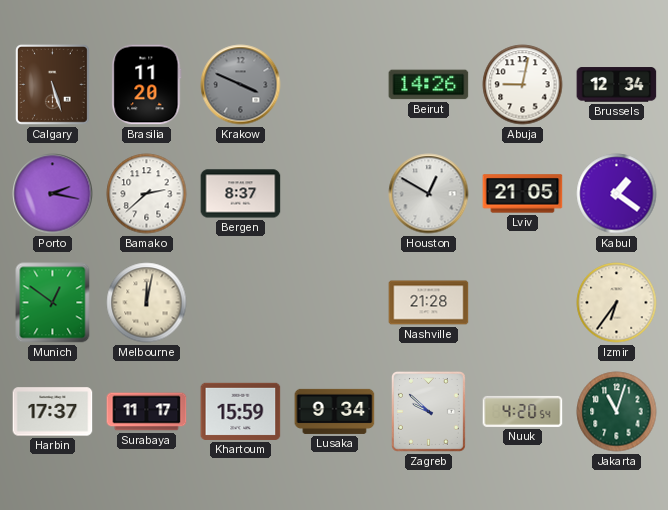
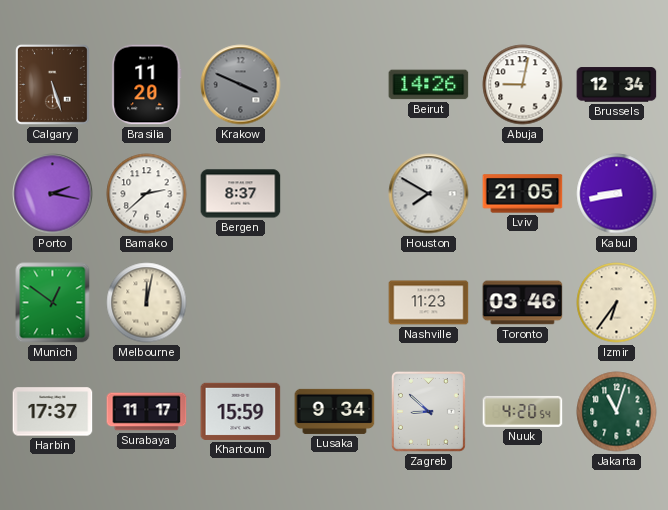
Houston: 12:50 -> 7:50
Kabul: 1:21 -> 8:43
Nashville: 21:28 -> 11:23
Toronto: none -> 03:46
Zagreb: 9:52 -> 8:52
